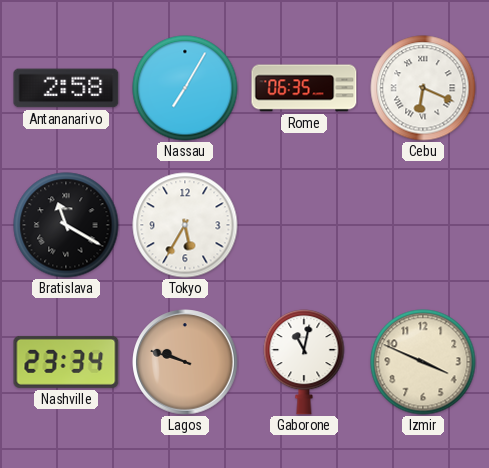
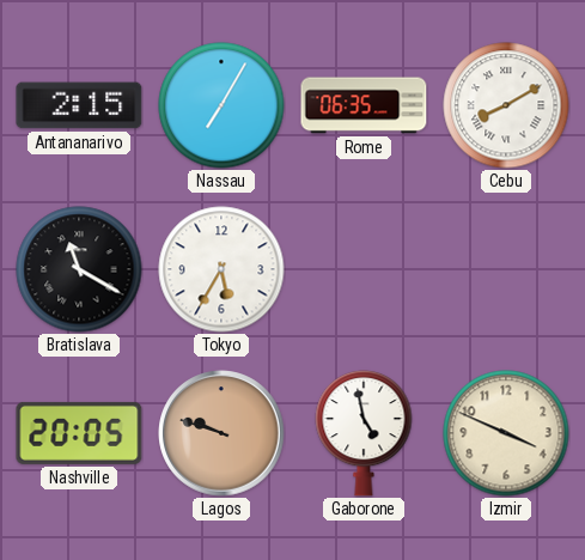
Antananarivo: 2:58 -> 2:15
Cebu: 6:19 -> 8:10
Nashville: 23:34 -> 20:05
Gaborone: 11:02 -> 4:58
